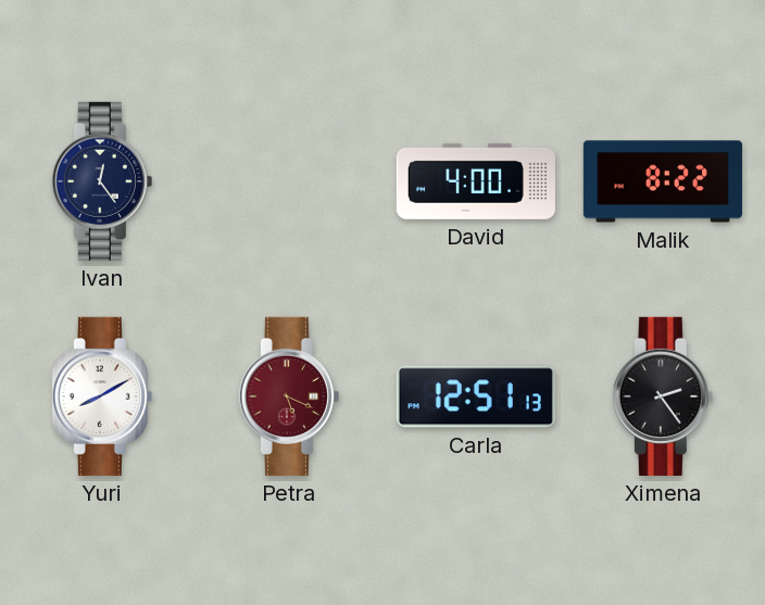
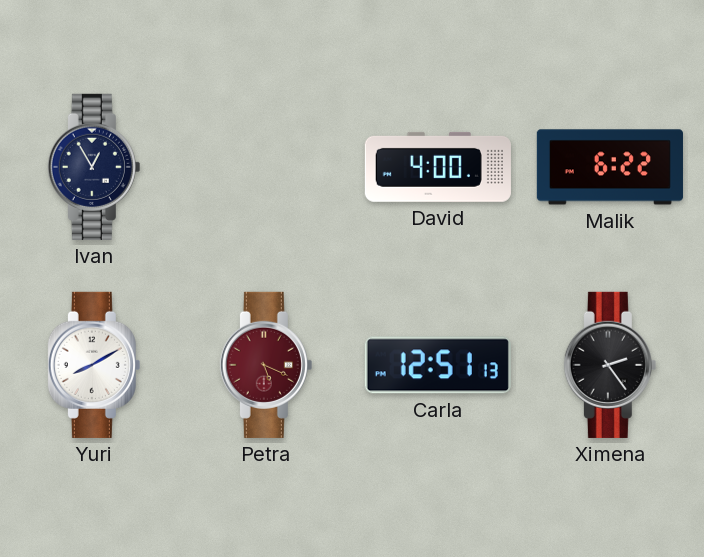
Ivan: 12:24 -> 12:55
Malik: 8:22 -> 6:22
